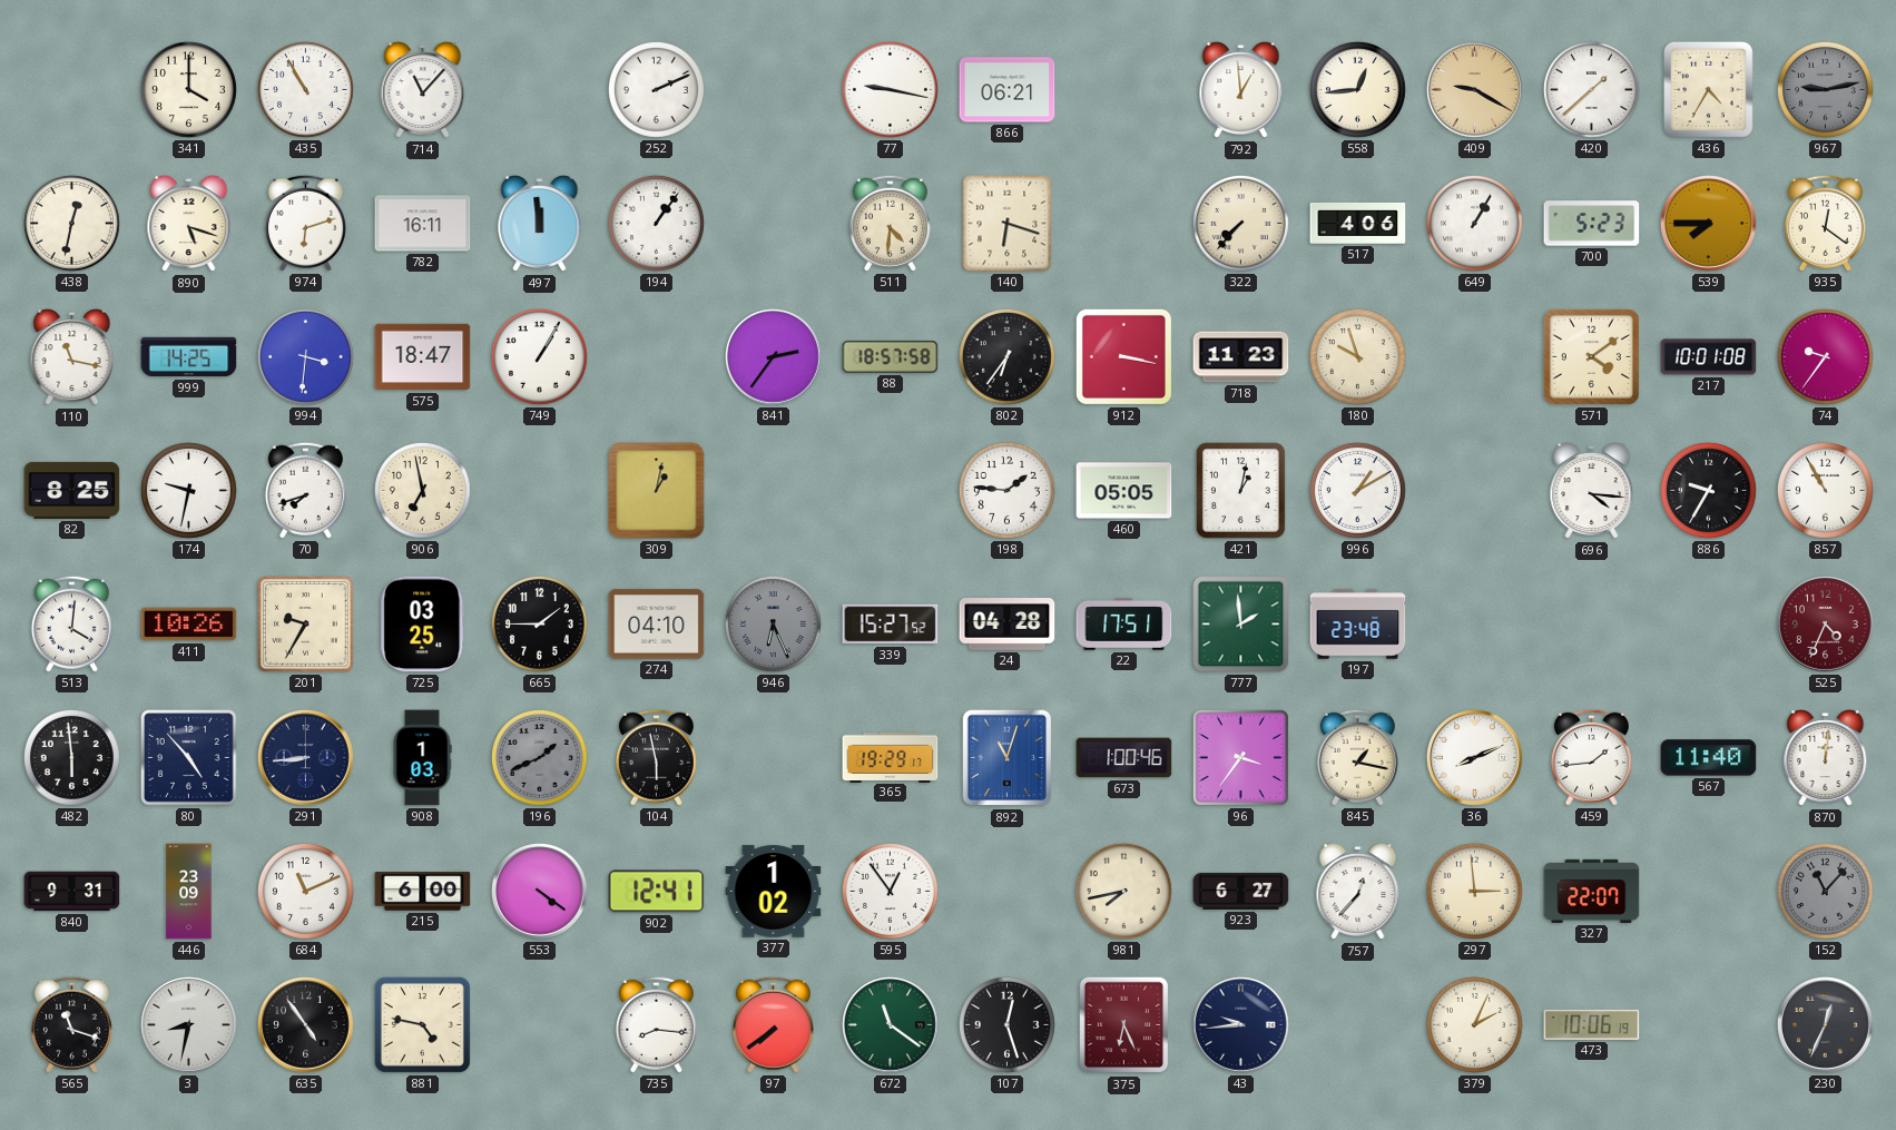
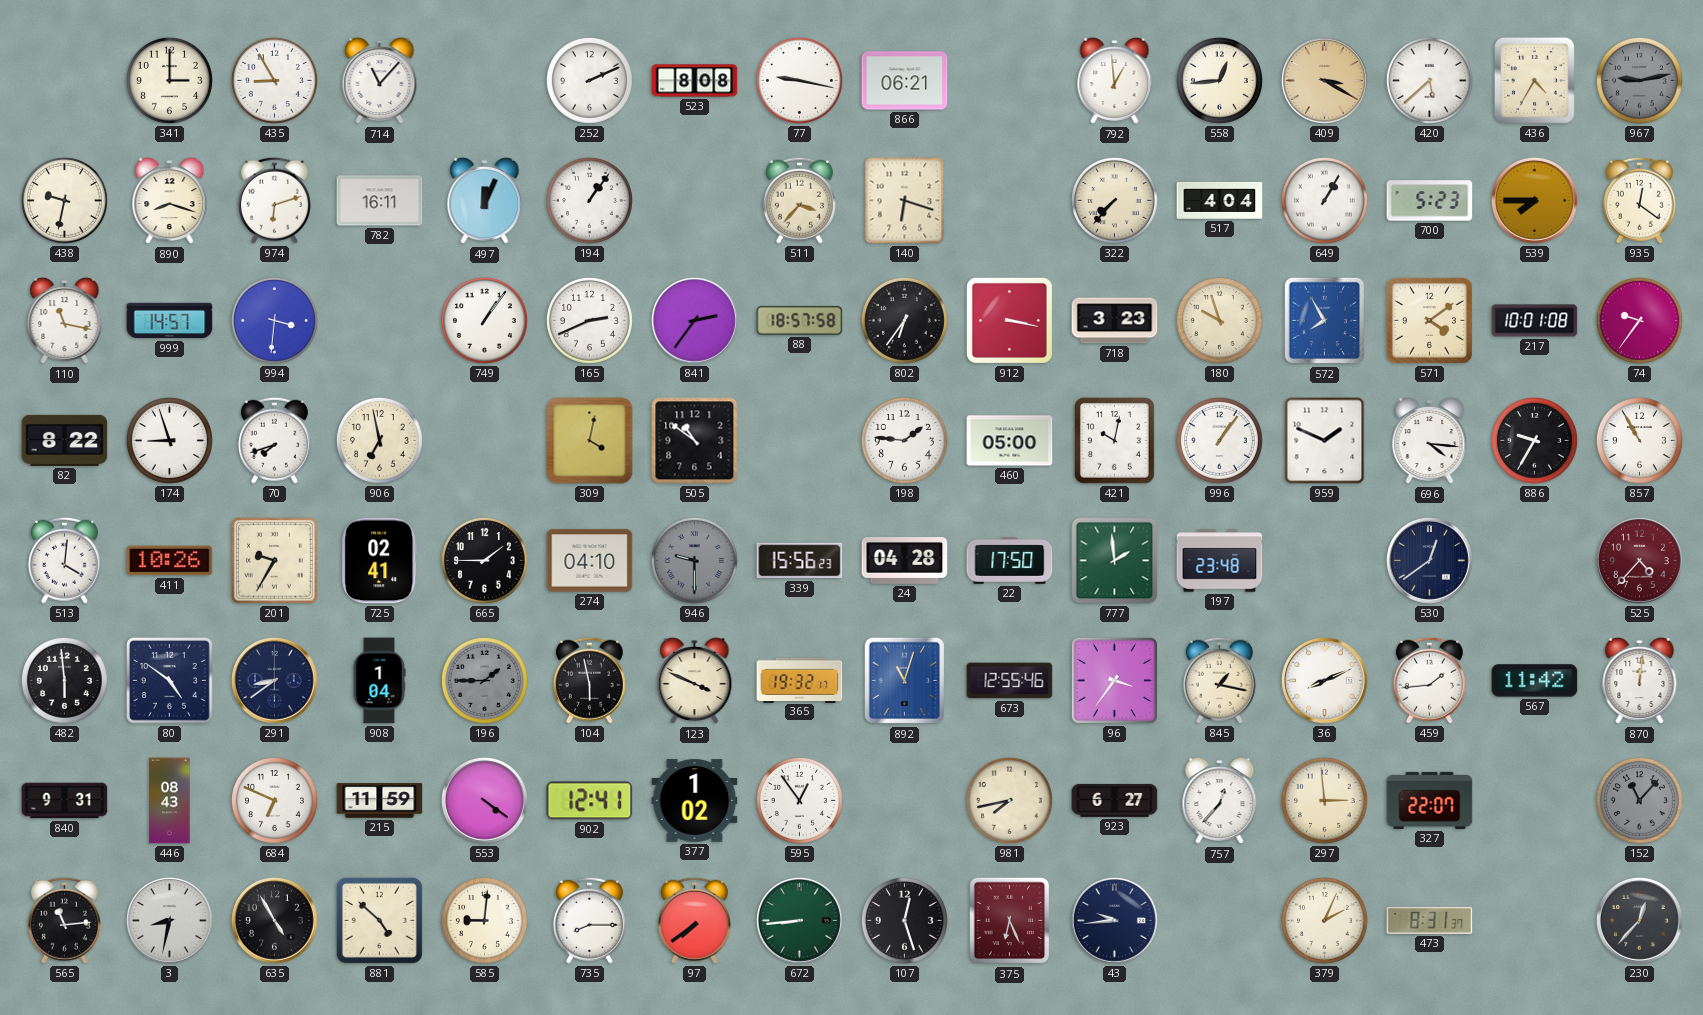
341: 4:00 -> 3:00
435: 10:55 -> 8:55
523: none -> 8:08
409: 9:20 -> 3:20
420: 1:38 -> 5:38
438: 12:32 -> 9:32
890: 5:18 -> 8:18
497: 11:59 -> 12:04
511: 4:31 -> 3:37
517: 4:06 -> 4:04
999: 14:25 -> 14:57
575: 18:47 -> none
749: 1:05 -> 1:06
165: none -> 2:41
718: 11:23 -> 3:23
572: none -> 7:55
82: 8:25 -> 8:22
174: 9:32 -> 8:57
309: 1:02 -> 4:02
505: none -> 10:51
460: 05:05 -> 05:00
421: 1:02 -> 10:02
996: 1:10 -> 1:06
959: none -> 1:49
725: 03:25 -> 02:41
946: 6:26 -> 9:30
339: 15:27 -> 15:56
22: 17:51 -> 17:50
530: none -> 12:39
525: 4:34 -> 4:37
80: 4:53 -> 4:51
291: 8:44 -> 8:39
908: 1:03 -> 1:04
196: 1:41 -> 1:45
123: none -> 3:49
365: 19:29 -> 19:32
673: 1:00 -> 12:55
567: 11:40 -> 11:42
446: 23:09 -> 08:43
684: 11:11 -> 6:49
215: 6:00 -> 11:59
565: 11:18 -> 11:14
635: 4:54 -> 4:55
881: 4:47 -> 4:52
585: none -> 9:01
735: 8:16 -> 8:15
672: 11:21 -> 8:44
473: 10:06 -> 8:31
230: 12:34 -> 12:37
